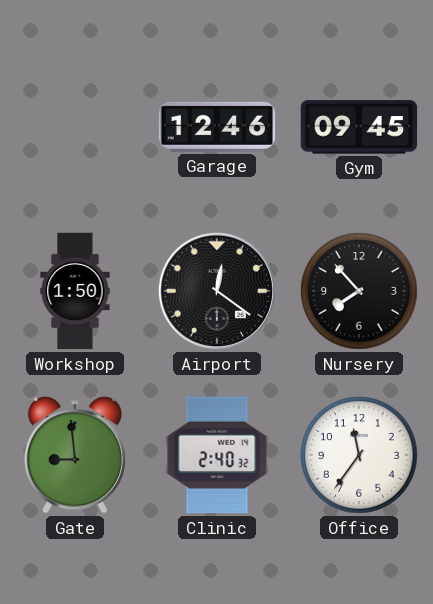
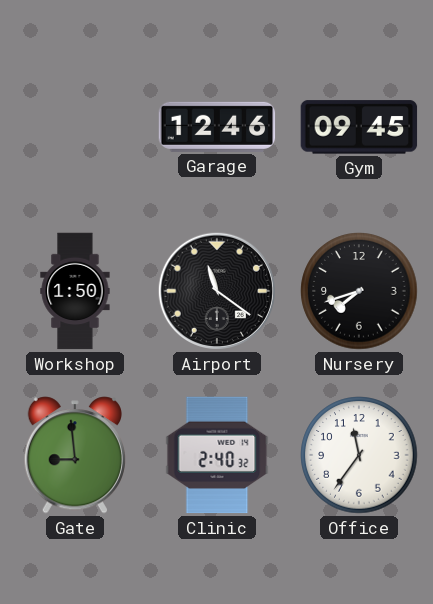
Airport: 12:21 -> 11:21
Nursery: 7:53 -> 7:42
